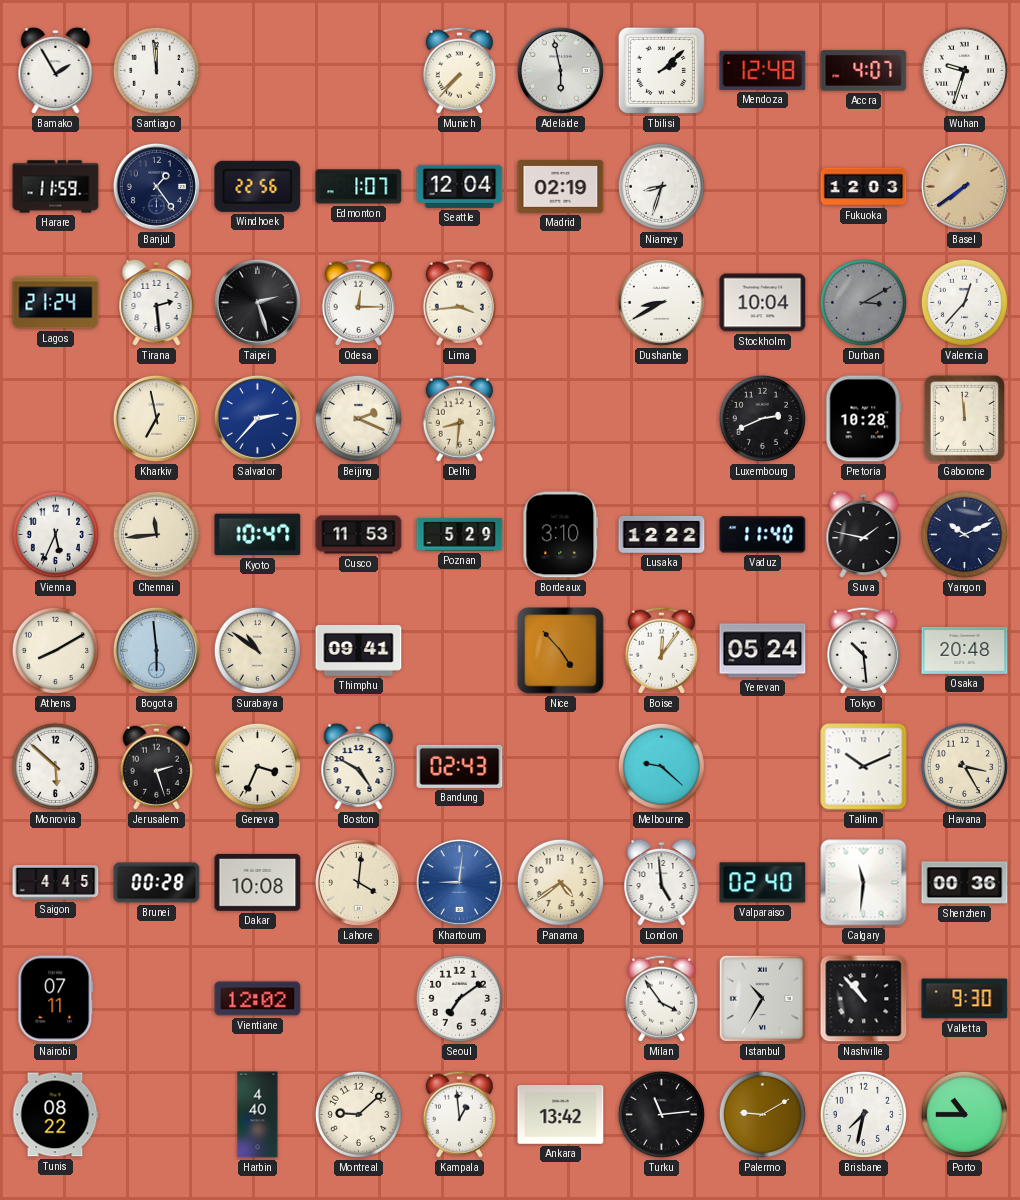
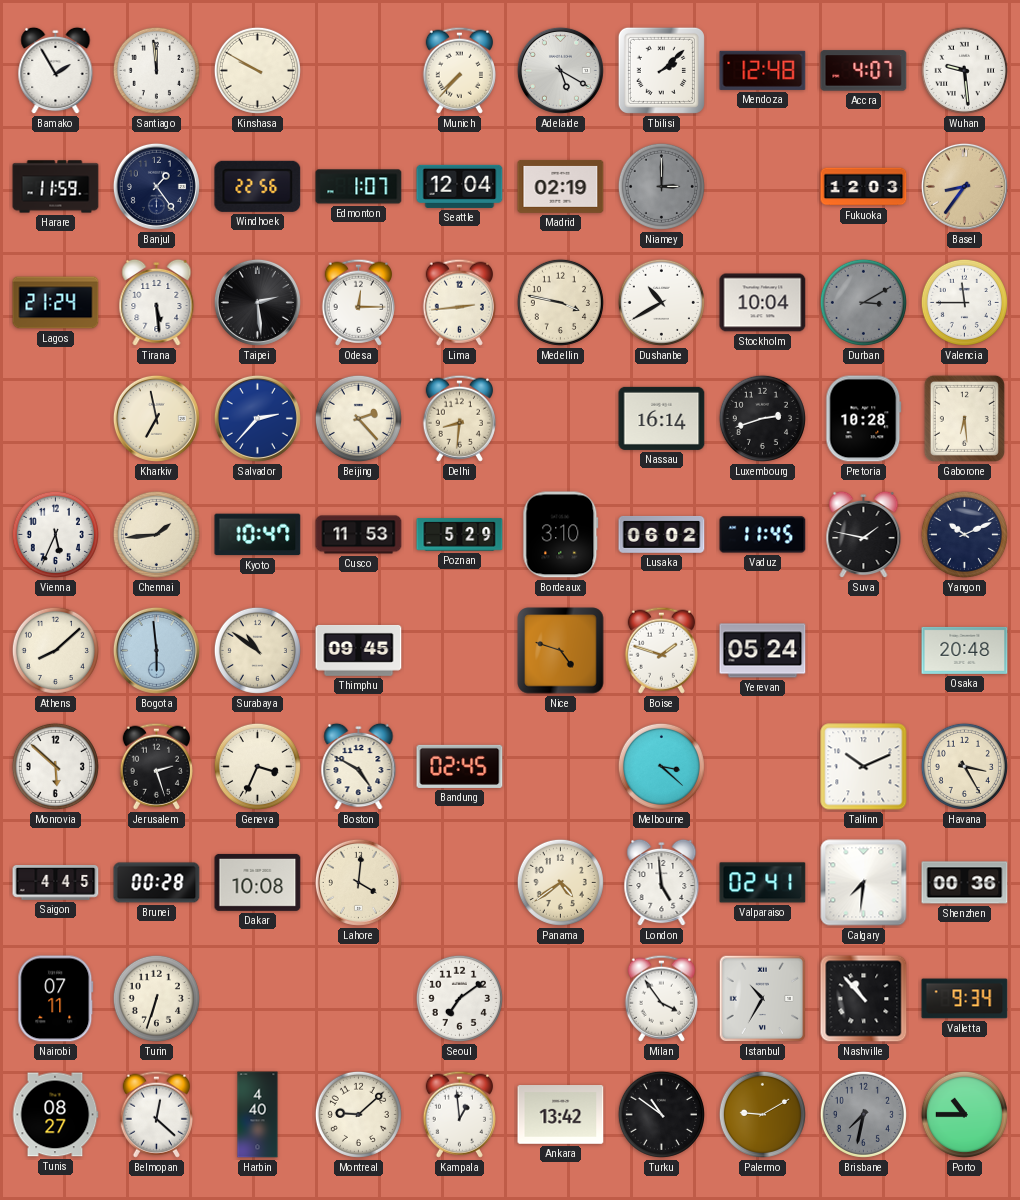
Kinshasa: none -> 9:50
Adelaide: 5:58 -> 5:20
Wuhan: 9:33 -> 9:29
Niamey: 8:33 -> 3:00
Niamey dial: white -> grey
Basel: 7:39 -> 8:36
Tirana: 2:29 -> 5:29
Taipei: 2:27 -> 2:29
Lima: 3:44 -> 2:44
Medellin: none -> 3:47
Dushanbe: 8:40 -> 10:40
Valencia: 12:37 -> 11:45
Beijing: 2:19 -> 2:23
Nassau: none -> 16:14
Luxembourg: 2:41 -> 2:42
Gaborone: 11:59 -> 6:29
Chennai: 11:44 -> 1:44
Lusaka: 12:22 -> 06:02
Vaduz: 11:40 -> 11:45
Athens: 8:10 -> 8:08
Thimphu: 09:41 -> 09:45
Nice: 4:53 -> 4:48
Boise: 12:06 -> 1:48
Tokyo: 10:29 -> none
Bandung: 02:43 -> 02:45
Melbourne: 9:22 -> 3:22
Khartoum: 9:01 -> none
Valparaiso: 02:40 -> 02:41
Calgary: 11:31 -> 7:31
Turin: none -> 6:33
Vientiane: 12:02 -> none
Valletta: 9:30 -> 9:34
Tunis: 08:22 -> 08:27
Belmopan: none -> 12:22
Turku: 11:14 -> 10:51
Brisbane dial: white -> grey
